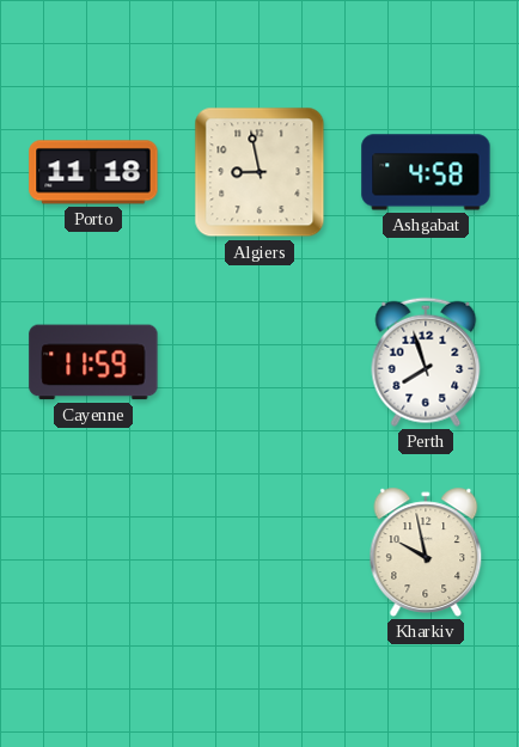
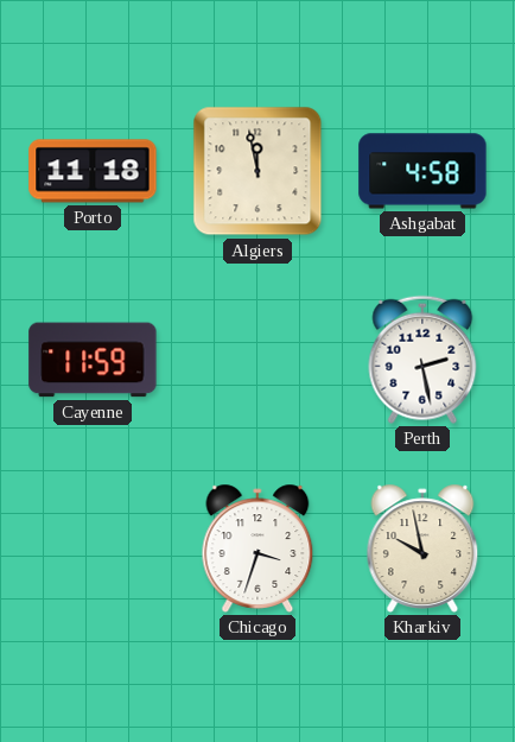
Algiers: 8:58 -> 11:58
Perth: 7:57 -> 2:28
Chicago: none -> 3:33
